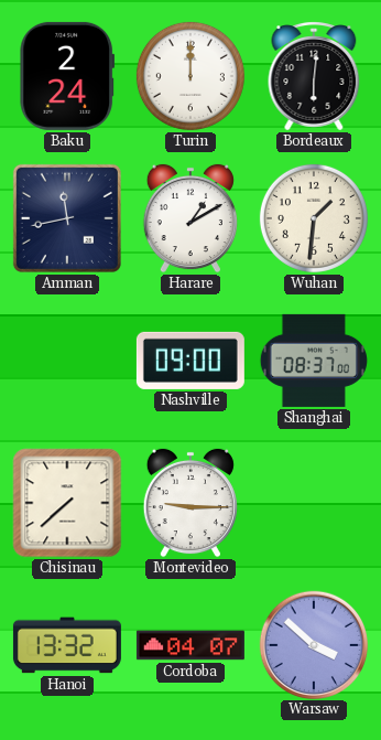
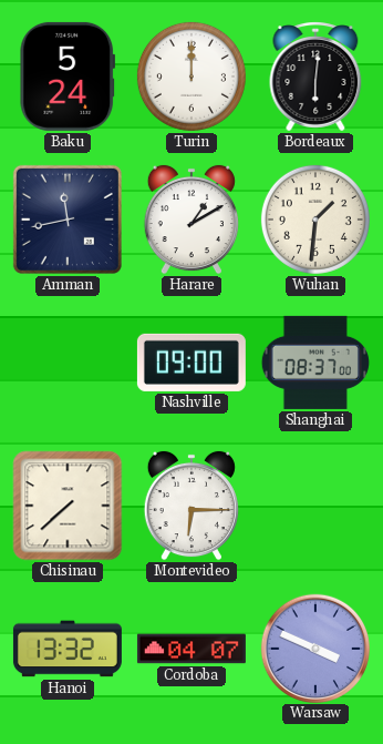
Baku: 2:24 -> 5:24
Montevideo: 9:15 -> 6:15
Warsaw: 3:52 -> 3:49
